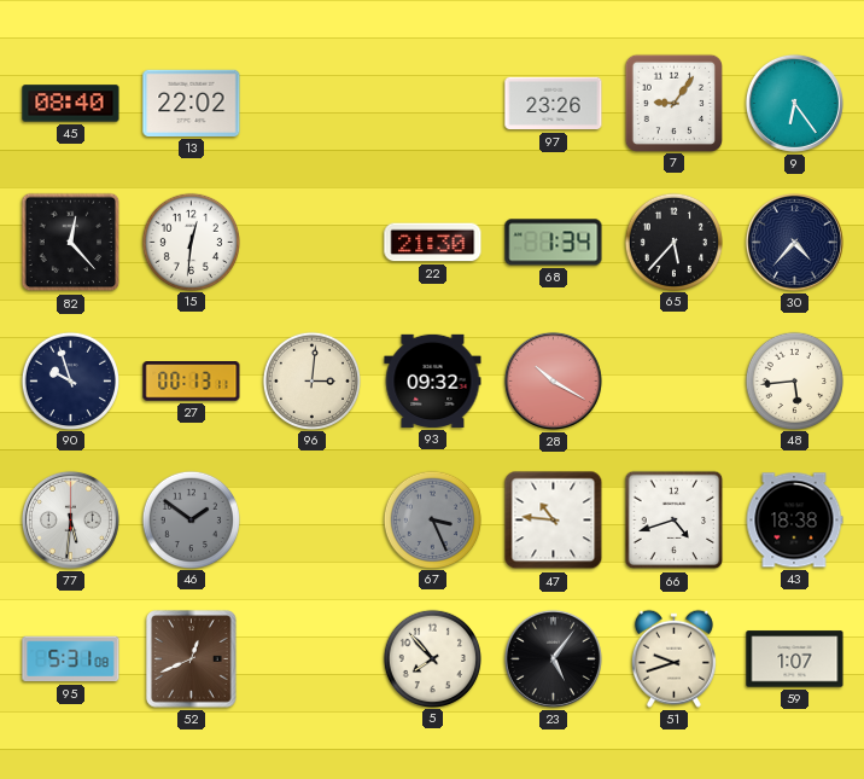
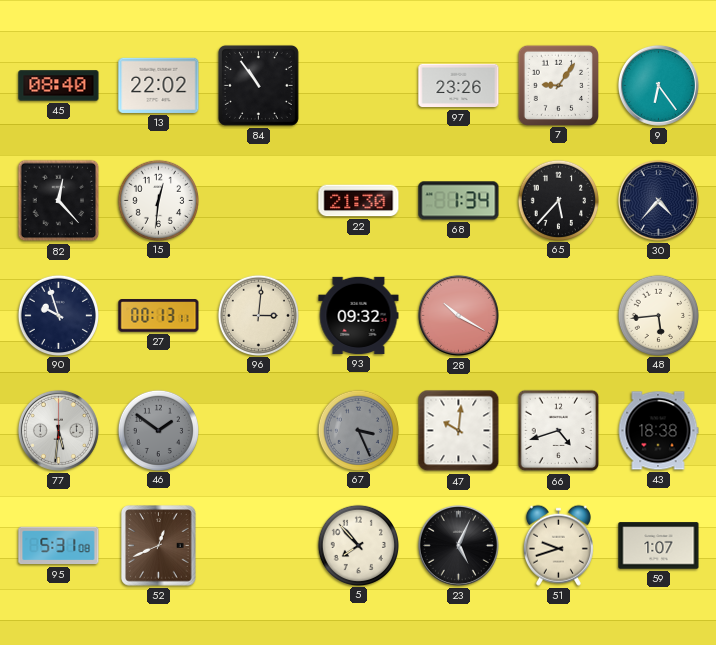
84: none -> 10:54
47: 10:46 -> 10:01
23: 5:06 -> 5:04
